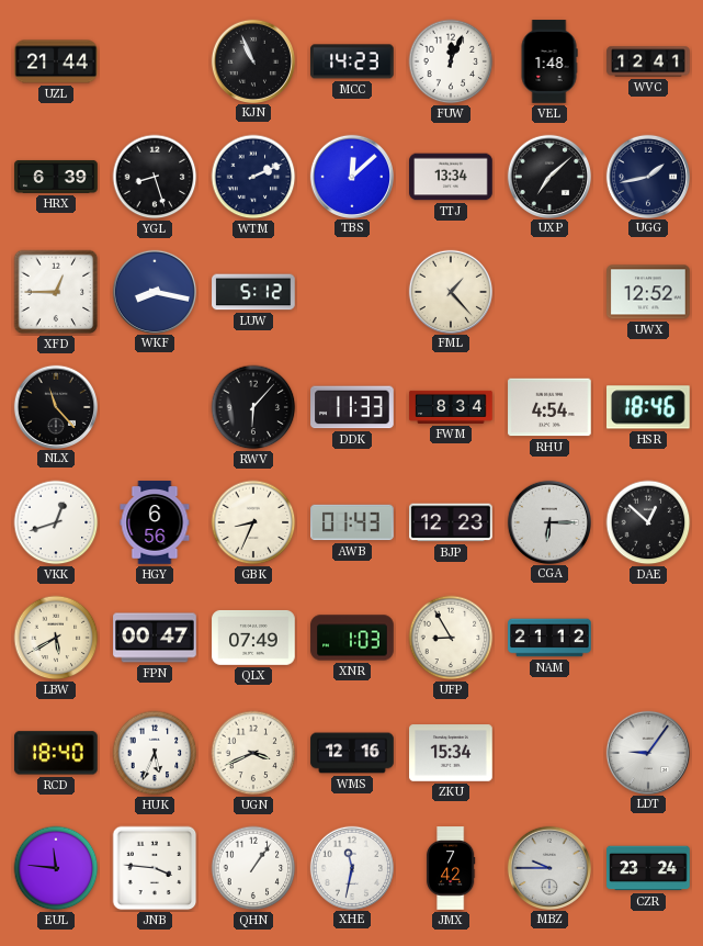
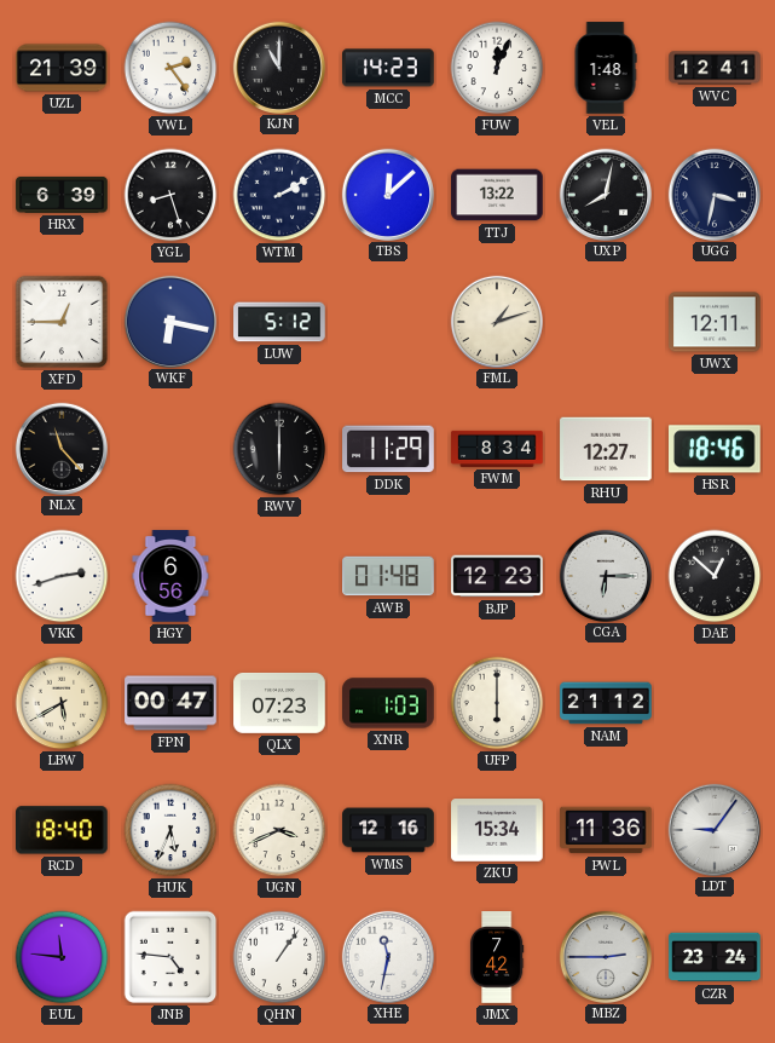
UZL: 21:44 -> 21:39
VWL: none -> 2:24
KJN: 10:56 -> 11:00
WTM: 2:11 -> 2:10
TTJ: 13:34 -> 13:22
UXP: 7:08 -> 8:02
UGG: 1:43 -> 3:32
WKF: 8:17 -> 6:17
FML: 1:23 -> 1:12
UWX: 12:52 -> 12:11
RWV: 6:07 -> 6:00
DDK: 11:33 -> 11:29
RHU: 4:54 -> 12:27
VKK: 12:42 -> 2:42
GBK: 8:34 -> none
AWB: 01:43 -> 01:48
QLX: 07:49 -> 07:23
UFP: 8:55 -> 6:00
PWL: none -> 11:36
JNB: 3:46 -> 4:46
MBZ: 9:45 -> 2:45
